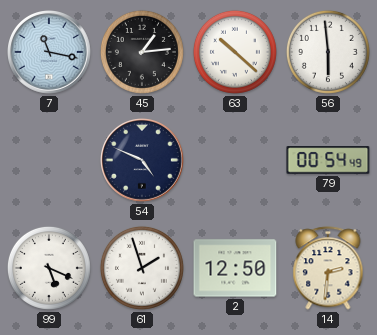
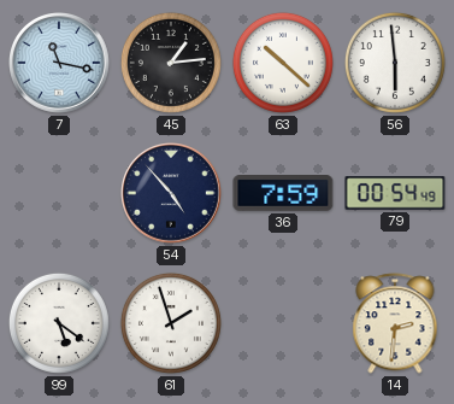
54: 4:49 -> 4:53
36: none -> 7:59
99: 5:19 -> 5:21
2: 12:50 -> none
